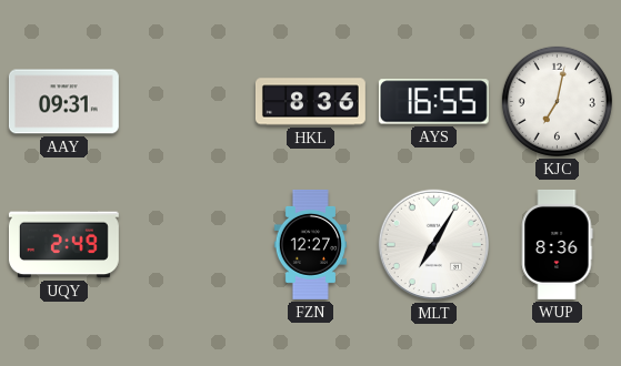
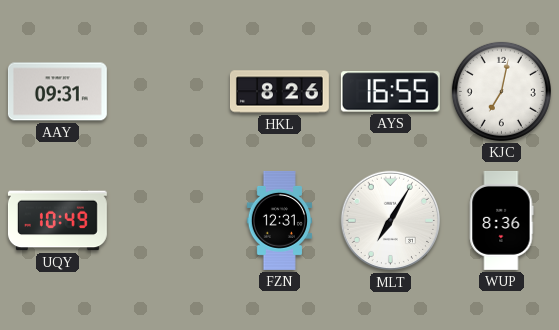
HKL: 8:36 -> 8:26
UQY: 2:49 -> 10:49
FZN: 12:27 -> 12:31
